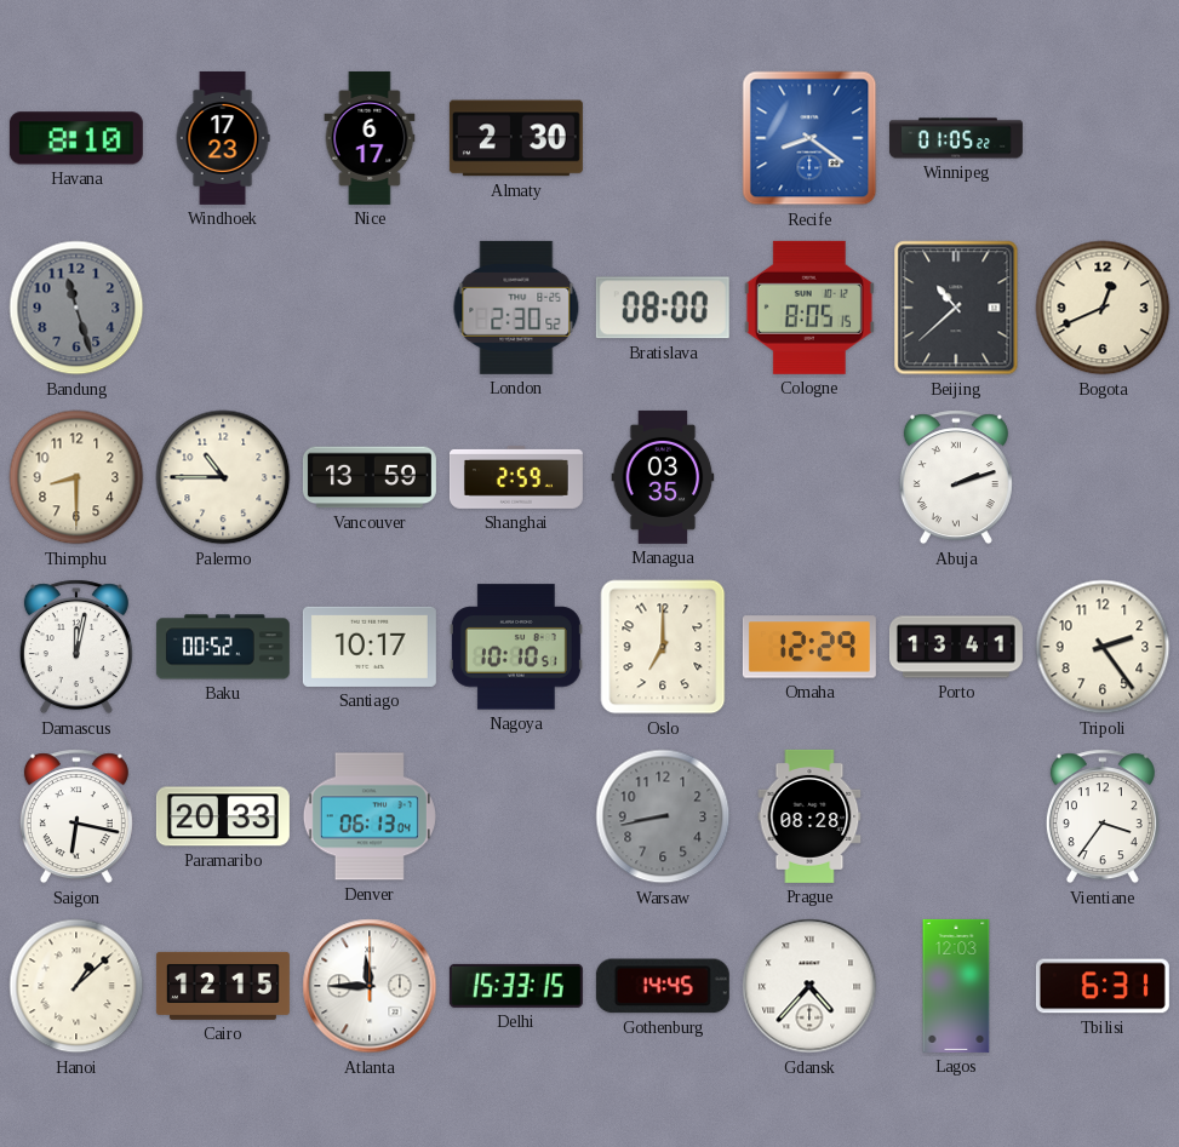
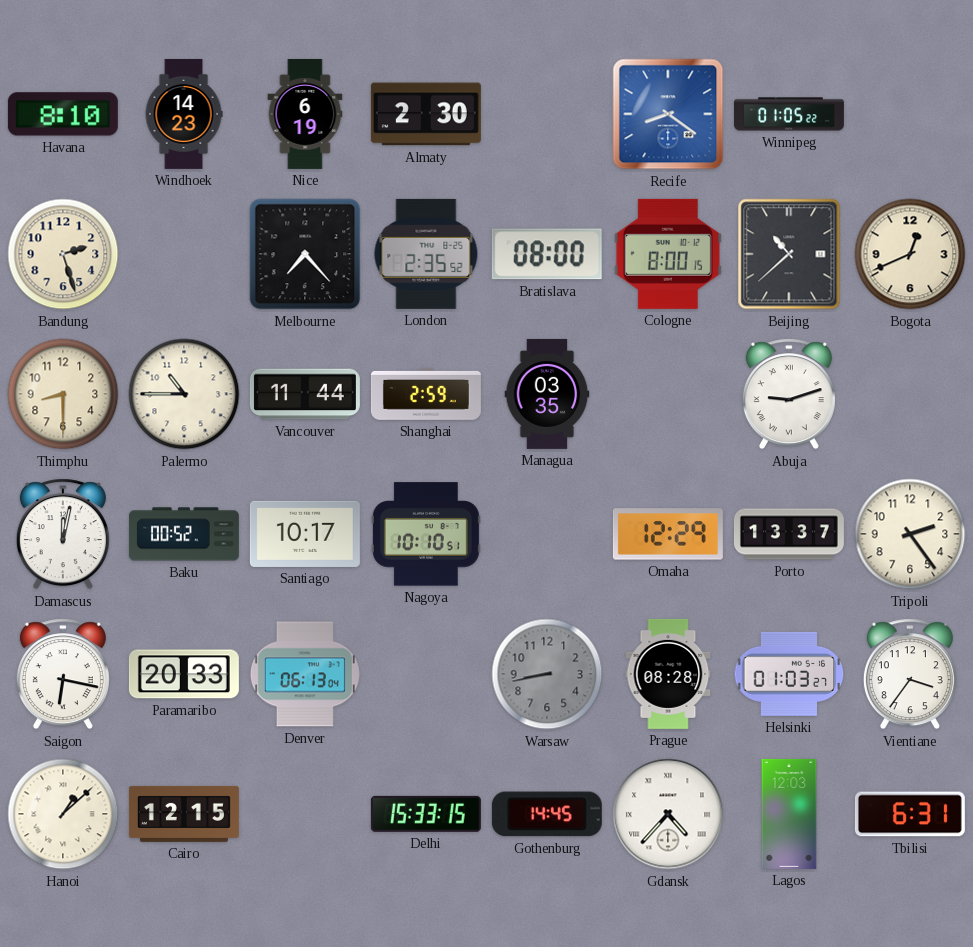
Windhoek: 17:23 -> 14:23
Nice: 6:17 -> 6:19
Bandung: 11:27 -> 2:27
Bandung dial: grey -> cream
Melbourne: none -> 7:23
London: 2:30 -> 2:35
Cologne: 8:05 -> 8:00
Vancouver: 13:59 -> 11:44
Abuja: 2:12 -> 9:12
Oslo: 7:00 -> none
Porto: 13:41 -> 13:37
Helsinki: none -> 01:03
Atlanta: 11:45 -> none
